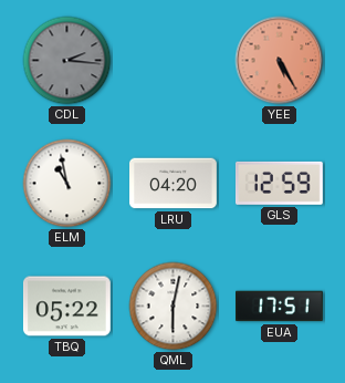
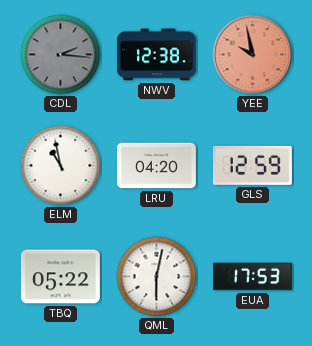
NWV: none -> 12:38
YEE: 5:25 -> 9:58
EUA: 17:51 -> 17:53
